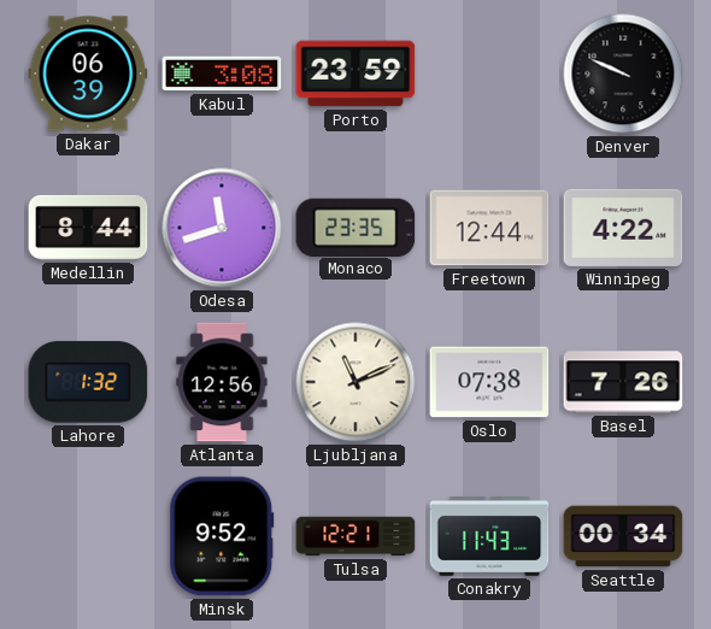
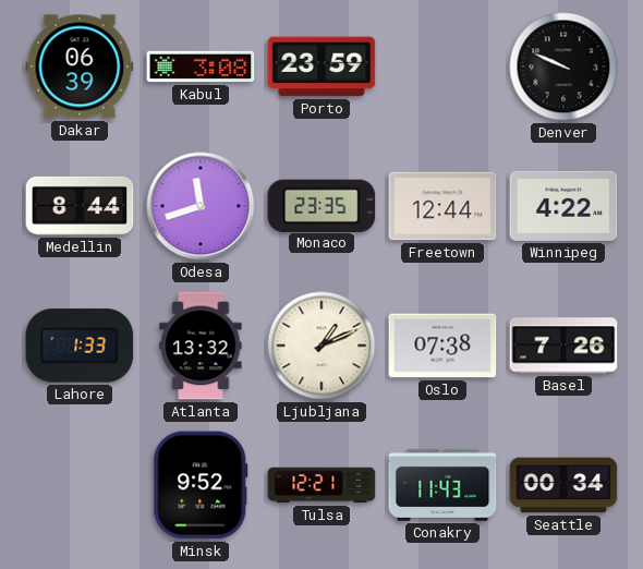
Lahore: 1:32 -> 1:33
Atlanta: 12:56 -> 13:32
Ljubljana: 11:11 -> 1:11
